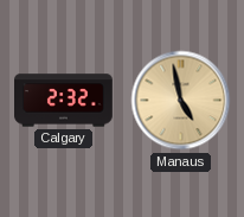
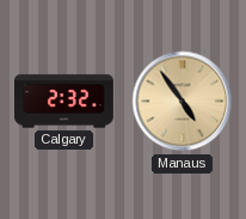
Manaus: 4:58 -> 4:54
